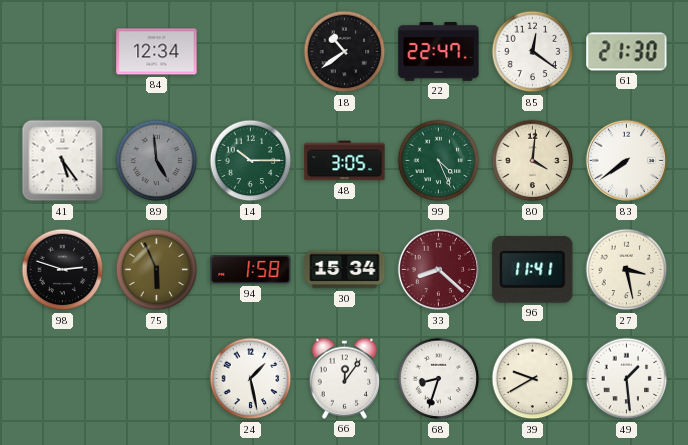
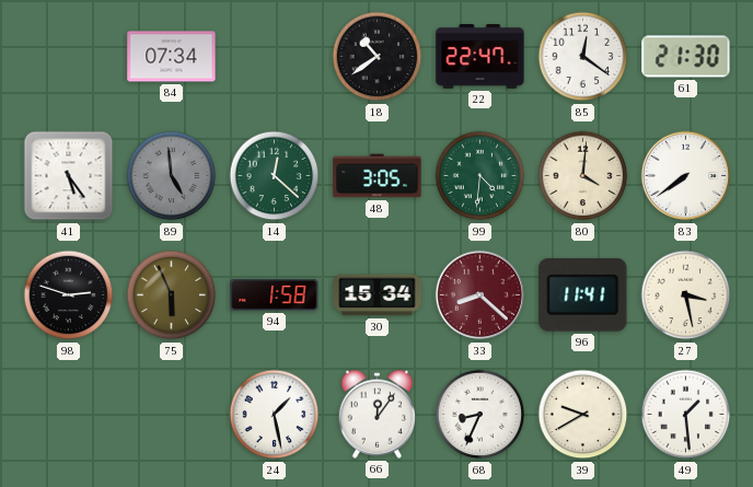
84: 12:34 -> 07:34
14: 10:15 -> 12:22
99: 4:26 -> 4:31
68: 8:33 -> 8:34
